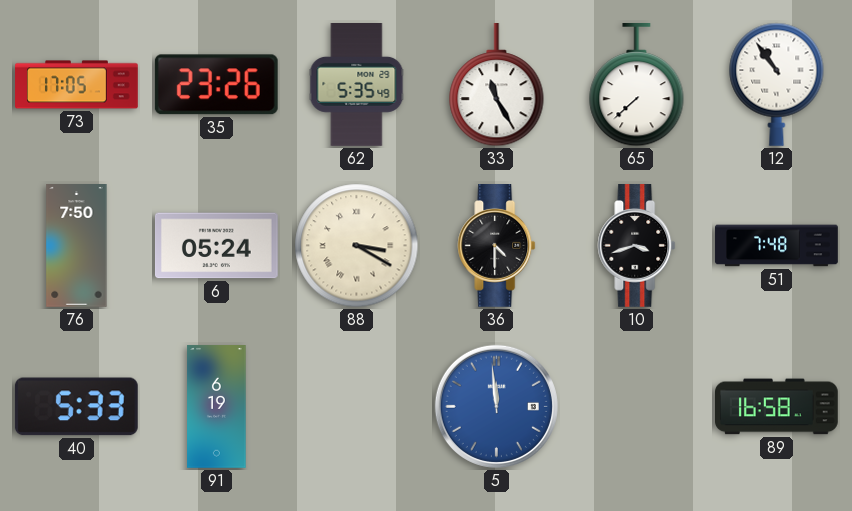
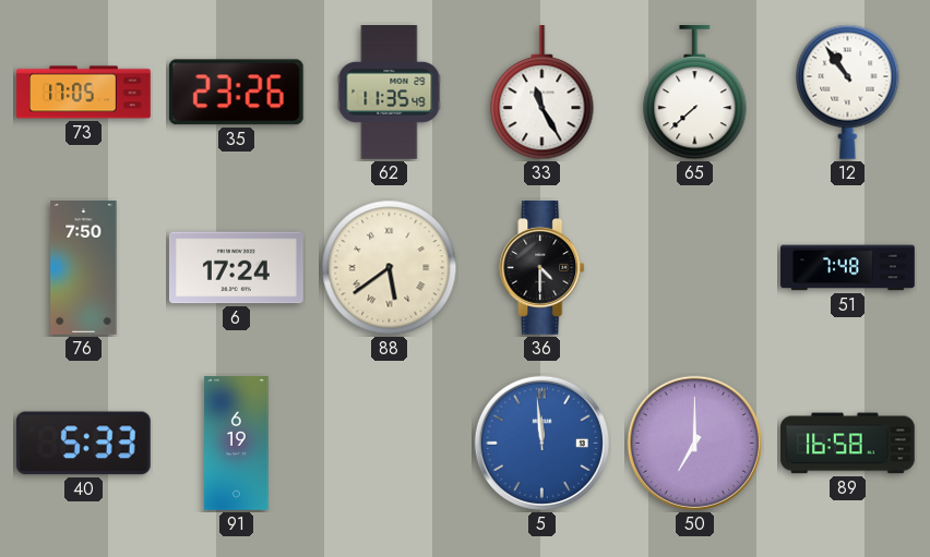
62: 5:35 -> 11:35
6: 05:24 -> 17:24
88: 3:20 -> 5:39
10: 3:42 -> none
50: none -> 7:00
